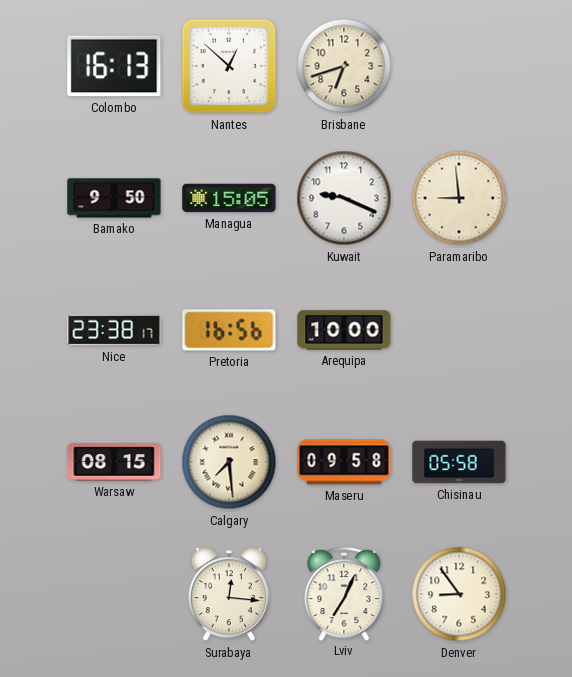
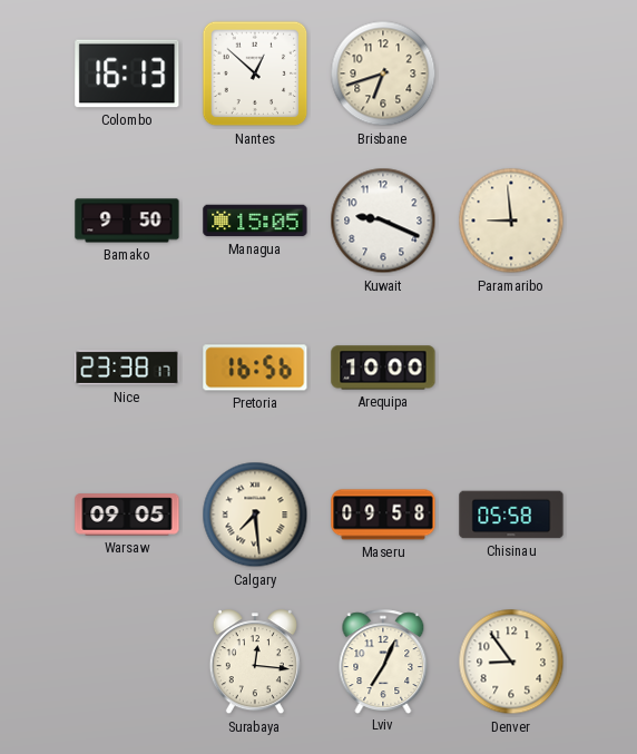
Warsaw: 08:15 -> 09:05
